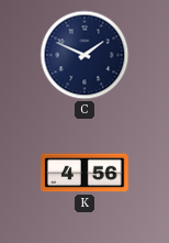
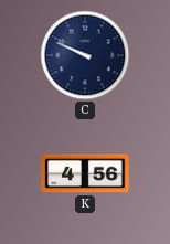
C: 1:49 -> 9:49
